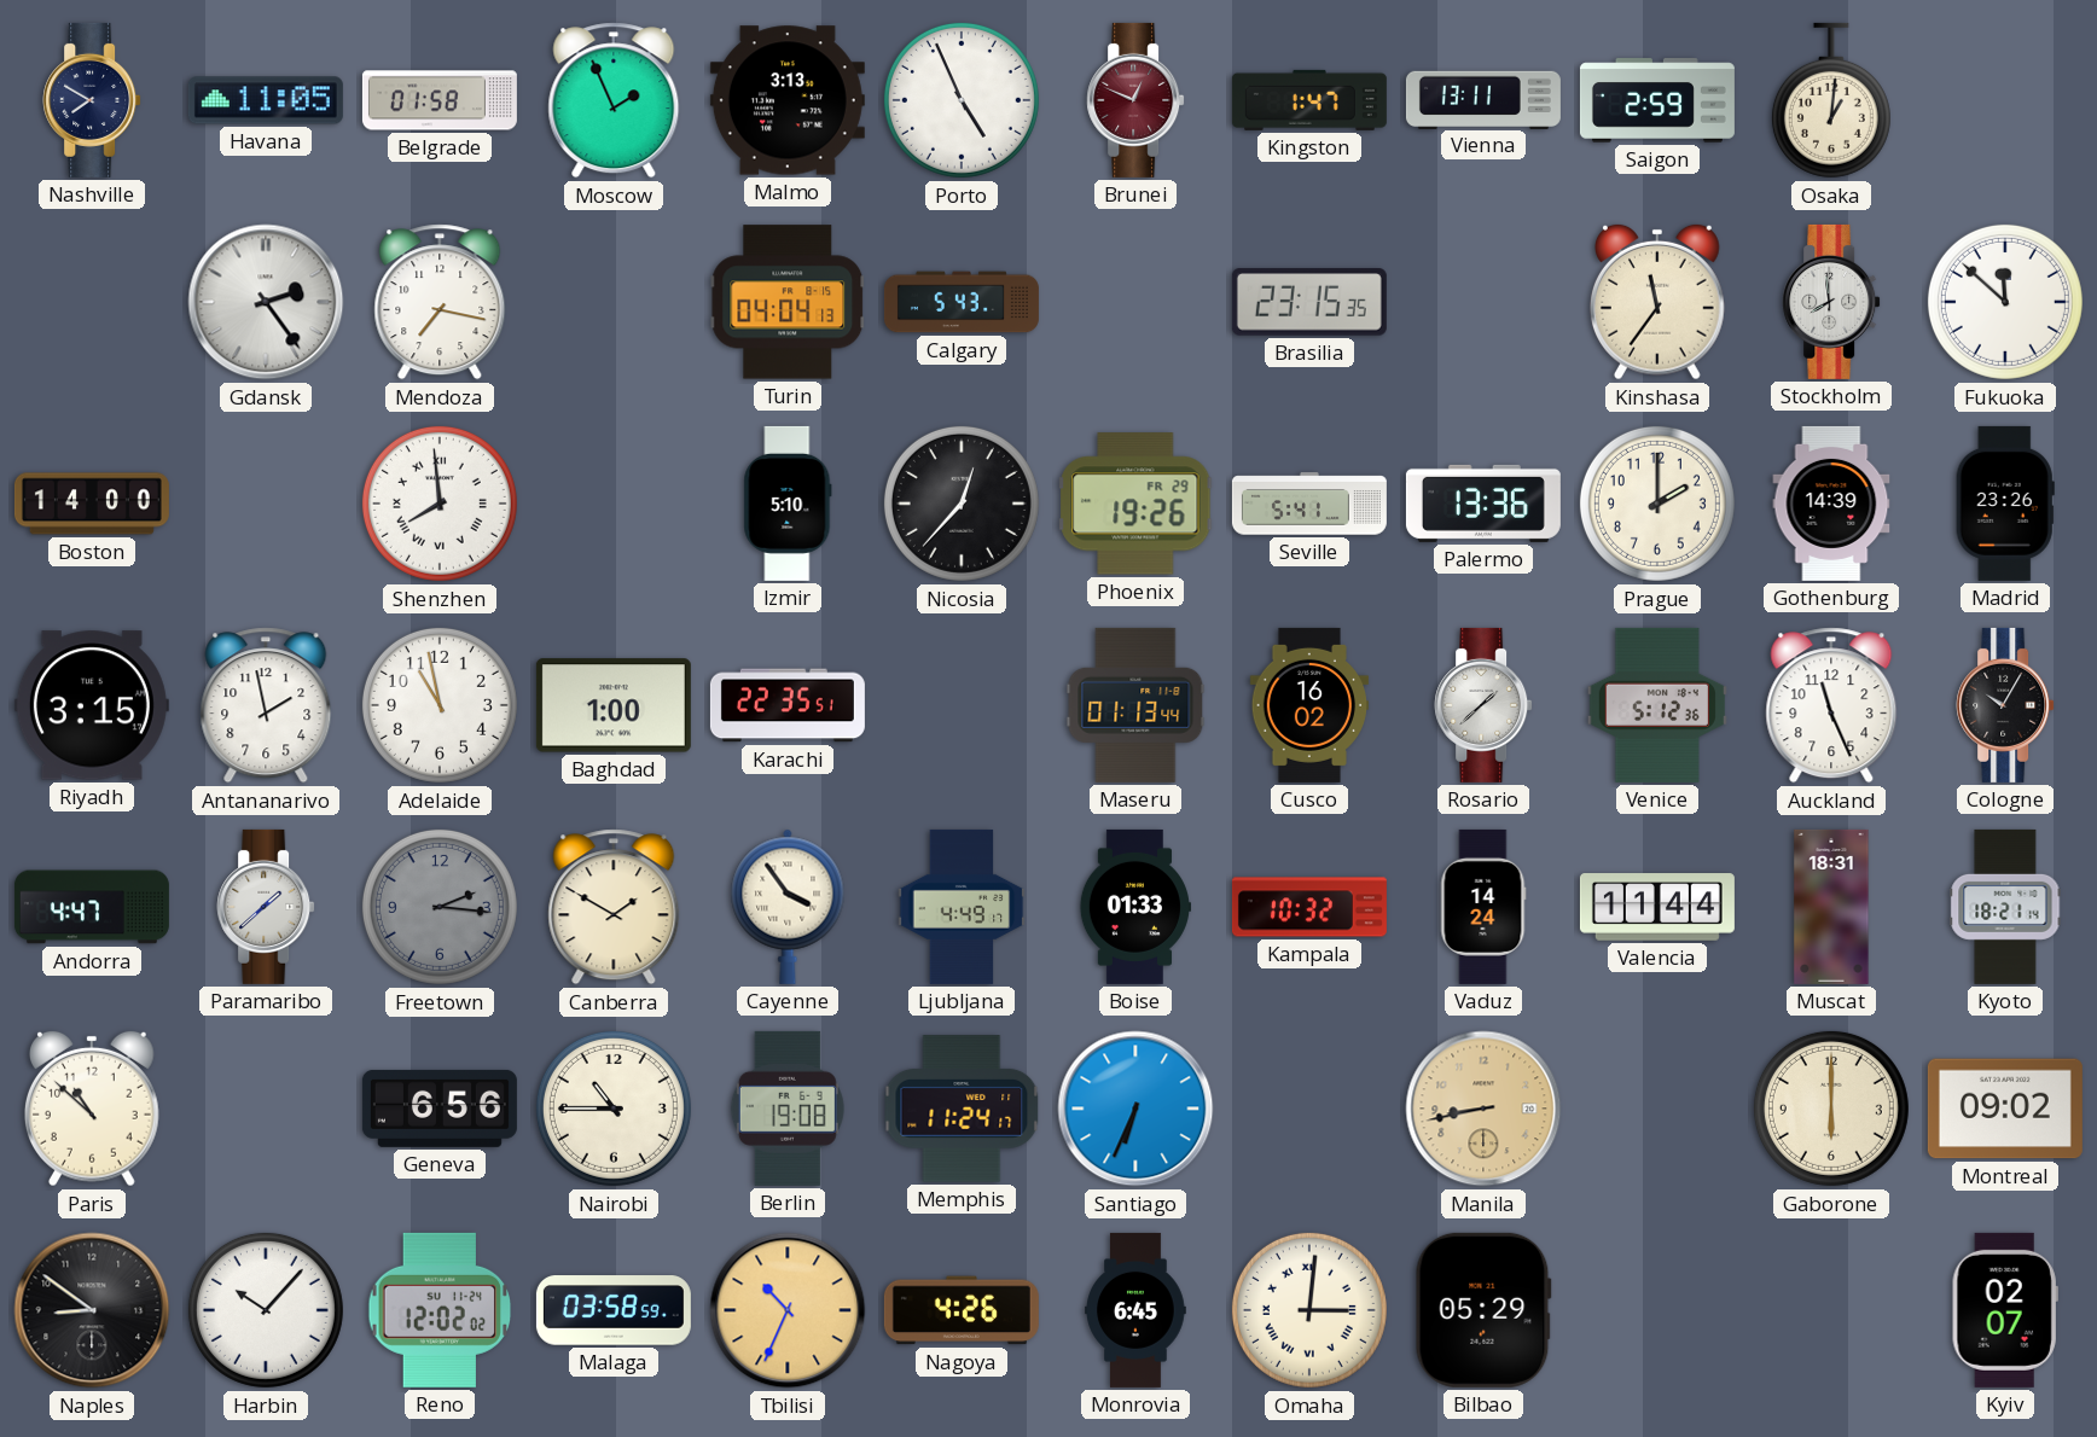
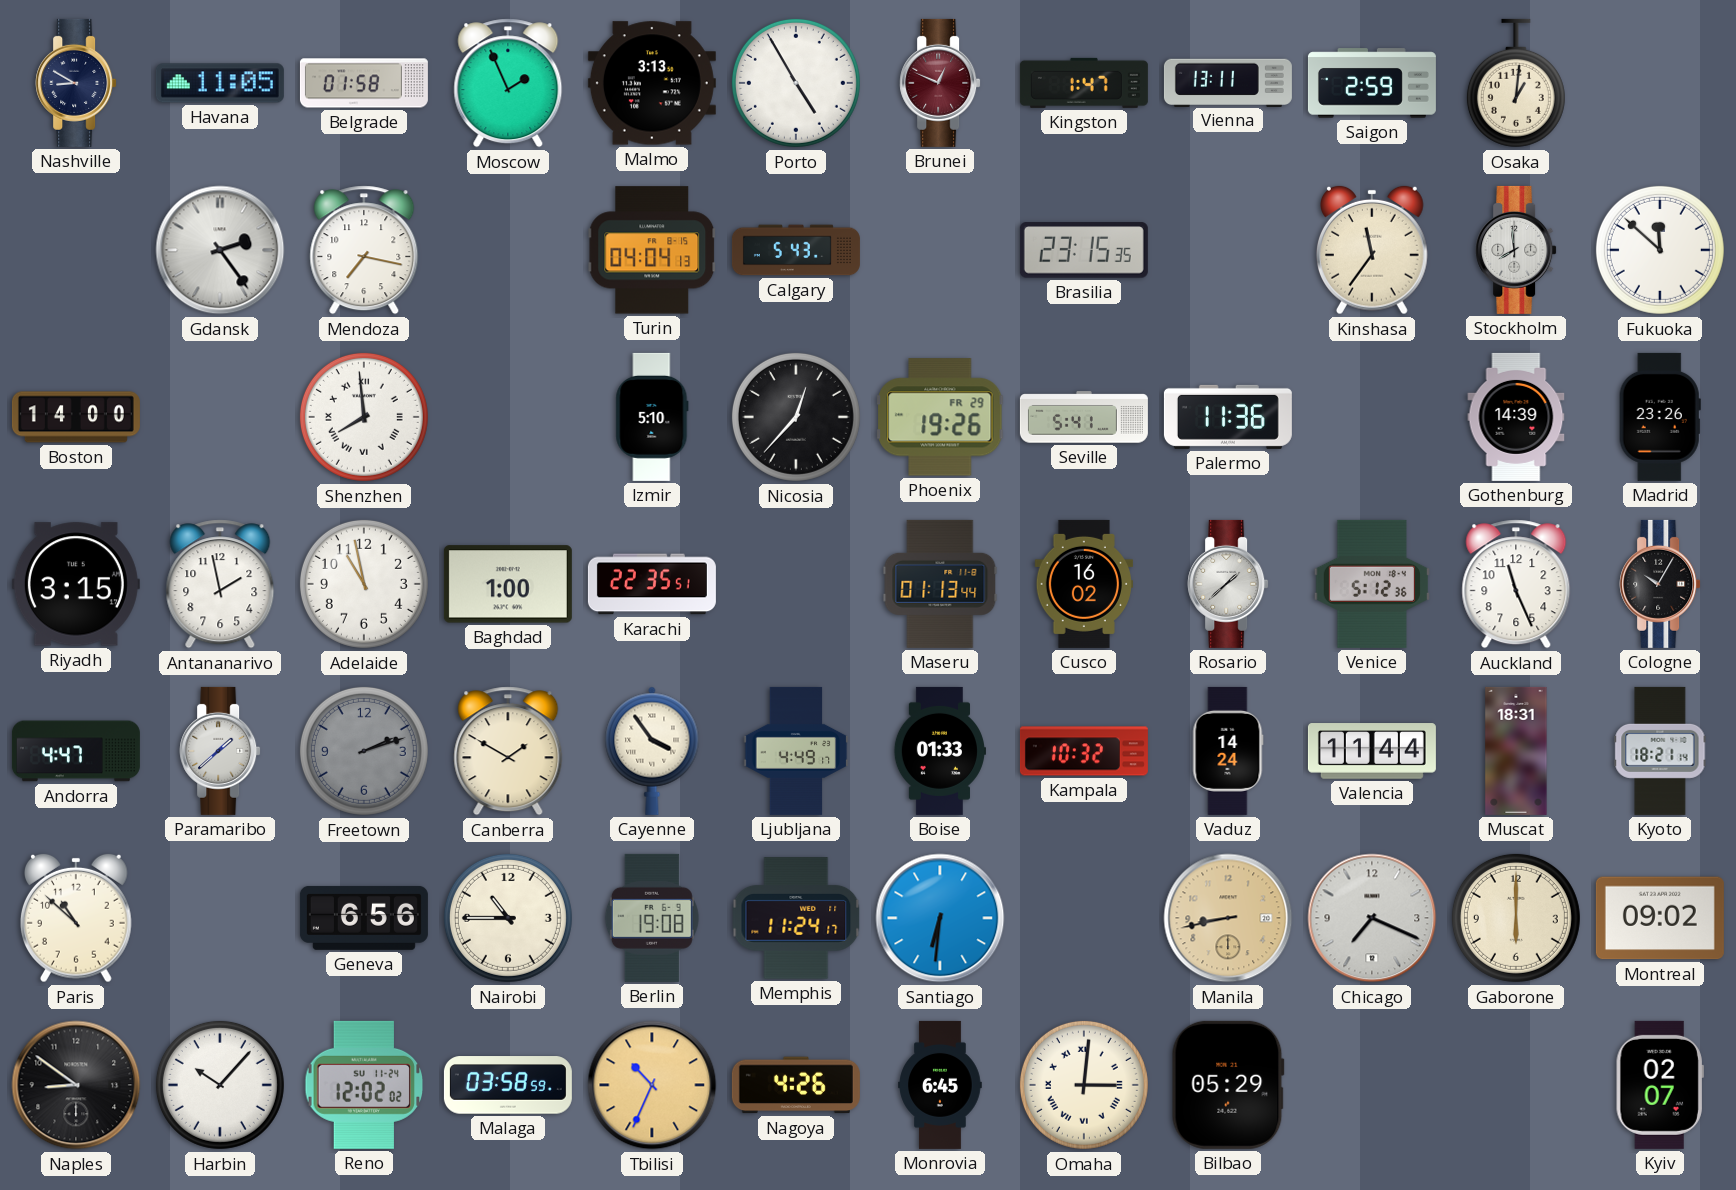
Nashville: 7:50 -> 8:50
Porto: 4:56 -> 4:55
Palermo: 13:36 -> 11:36
Prague: 2:00 -> none
Freetown: 2:16 -> 2:12
Santiago: 6:34 -> 6:31
Chicago: none -> 7:19
